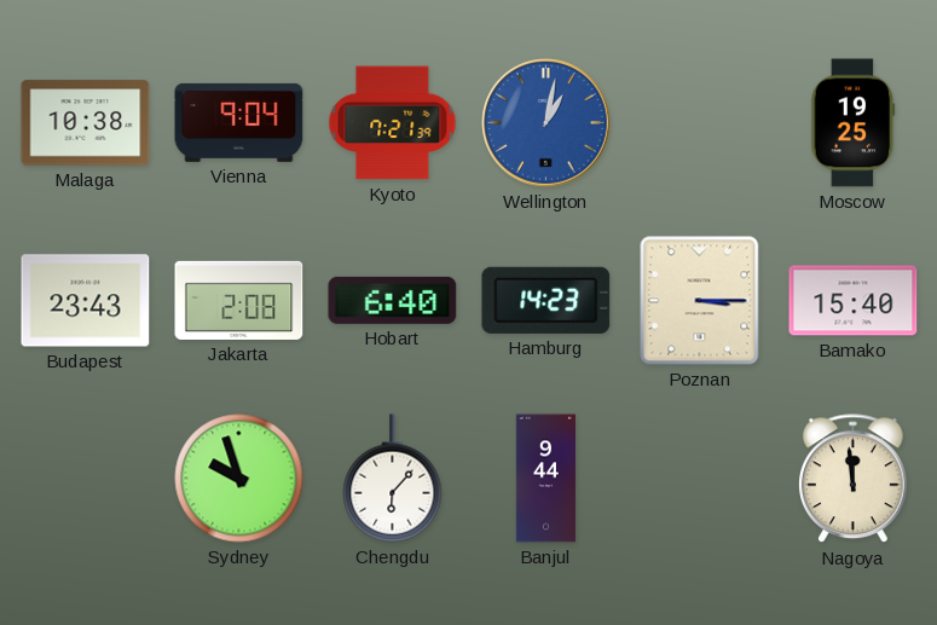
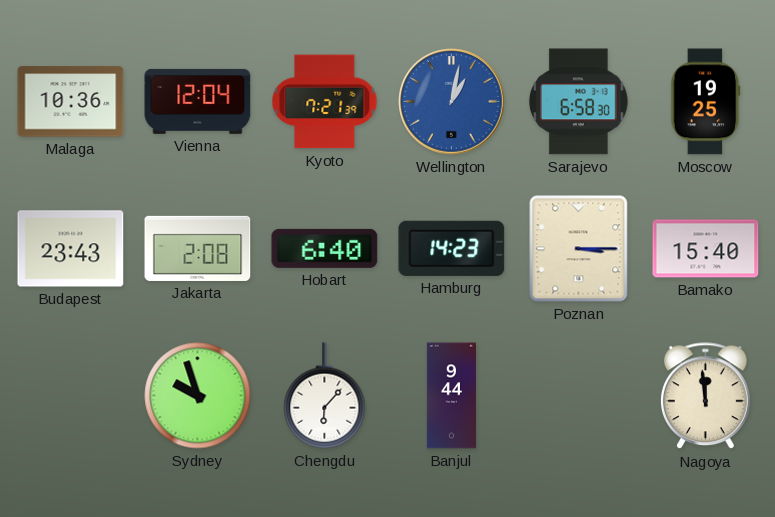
Malaga: 10:38 -> 10:36
Vienna: 9:04 -> 12:04
Sarajevo: none -> 6:58
